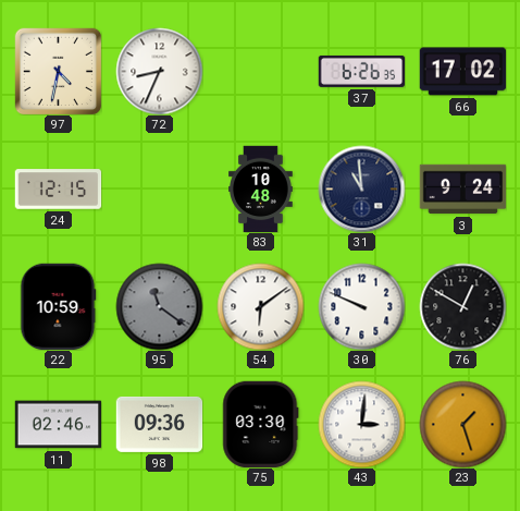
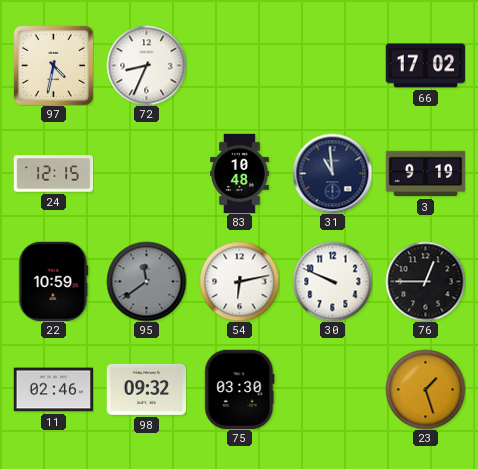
37: 6:26 -> none
3: 9:24 -> 9:19
95: 11:21 -> 11:39
54: 6:09 -> 6:13
76: 12:50 -> 12:45
98: 09:36 -> 09:32
43: 3:01 -> none
